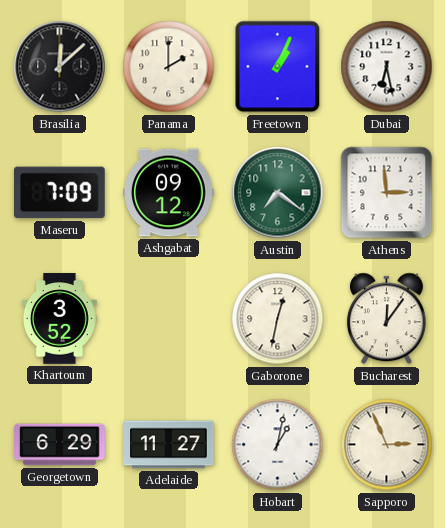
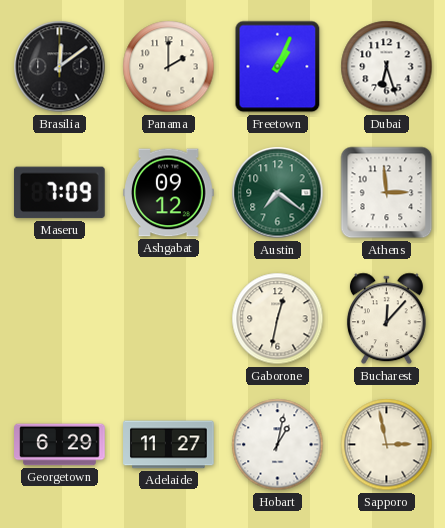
Brasilia: 12:08 -> 12:09
Dubai: 6:28 -> 6:27
Khartoum: 3:52 -> none
Bucharest: 12:06 -> 12:07
Sapporo: 2:56 -> 2:58
